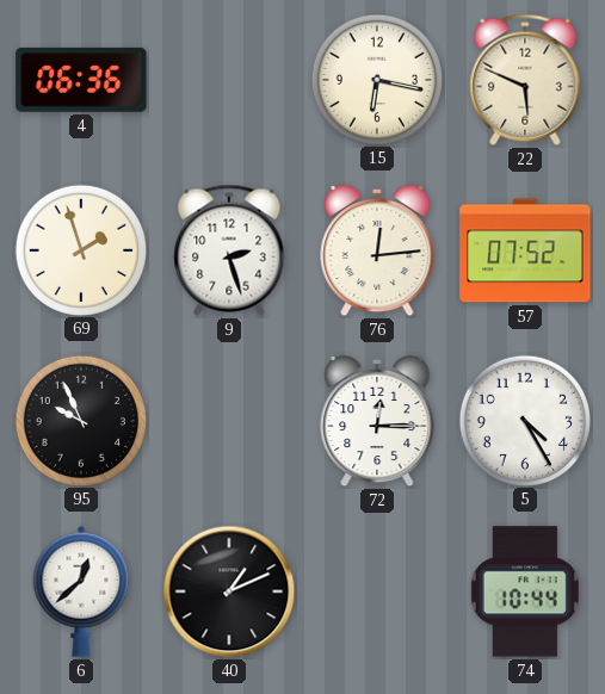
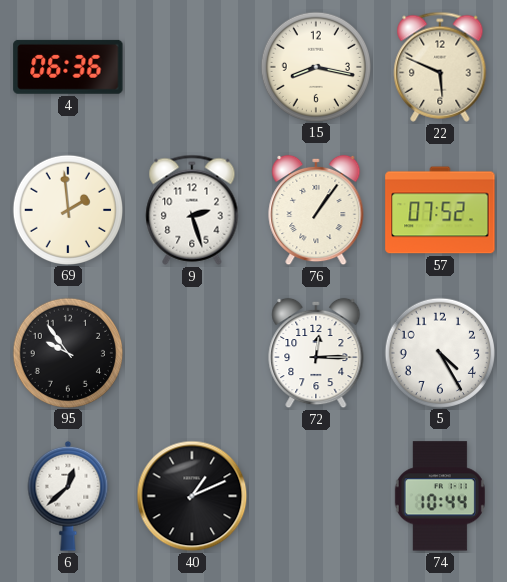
15: 6:17 -> 8:17
69: 1:57 -> 1:59
76: 12:14 -> 1:06
95: 9:56 -> 9:54
